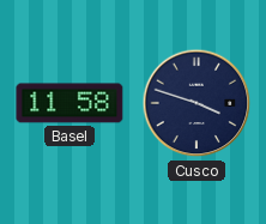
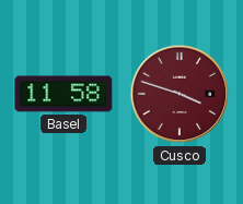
Cusco dial: navy -> burgundy
